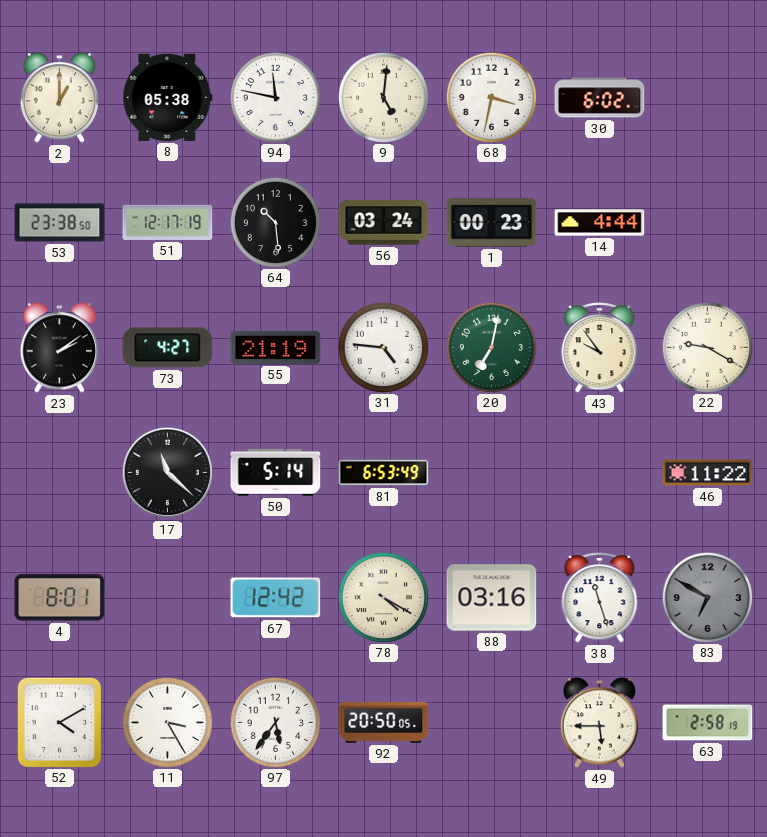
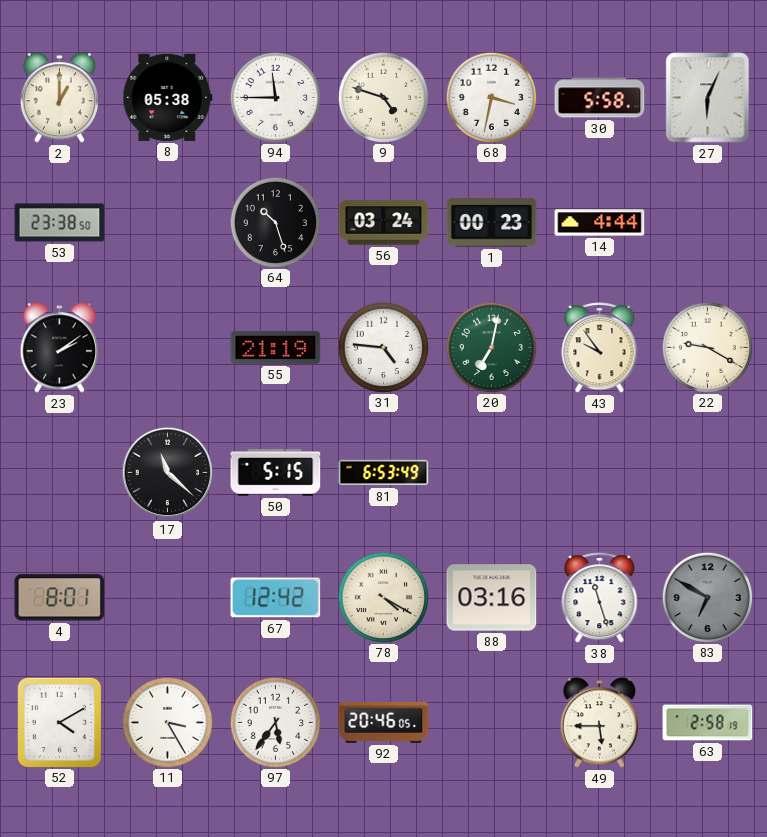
94: 11:47 -> 11:45
9: 5:01 -> 4:48
30: 6:02 -> 5:58
27: none -> 6:04
51: 12:17 -> none
64: 10:29 -> 10:27
73: 4:27 -> none
50: 5:14 -> 5:15
46: 11:22 -> none
92: 20:50 -> 20:46
